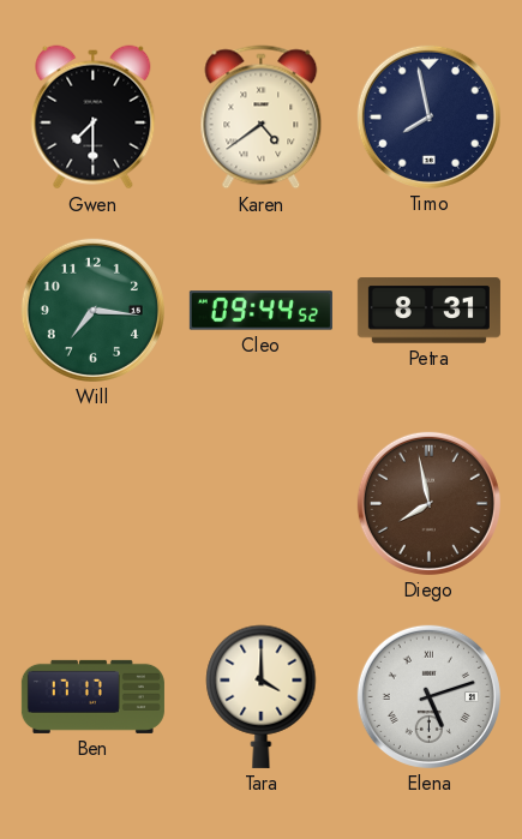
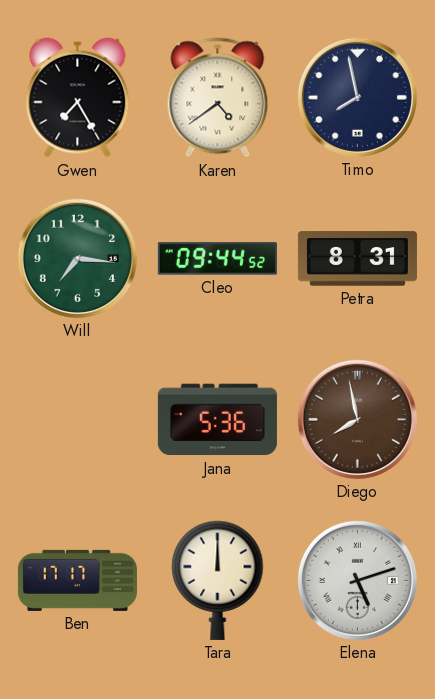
Gwen: 7:30 -> 7:25
Jana: none -> 5:36
Tara: 4:00 -> 12:00
